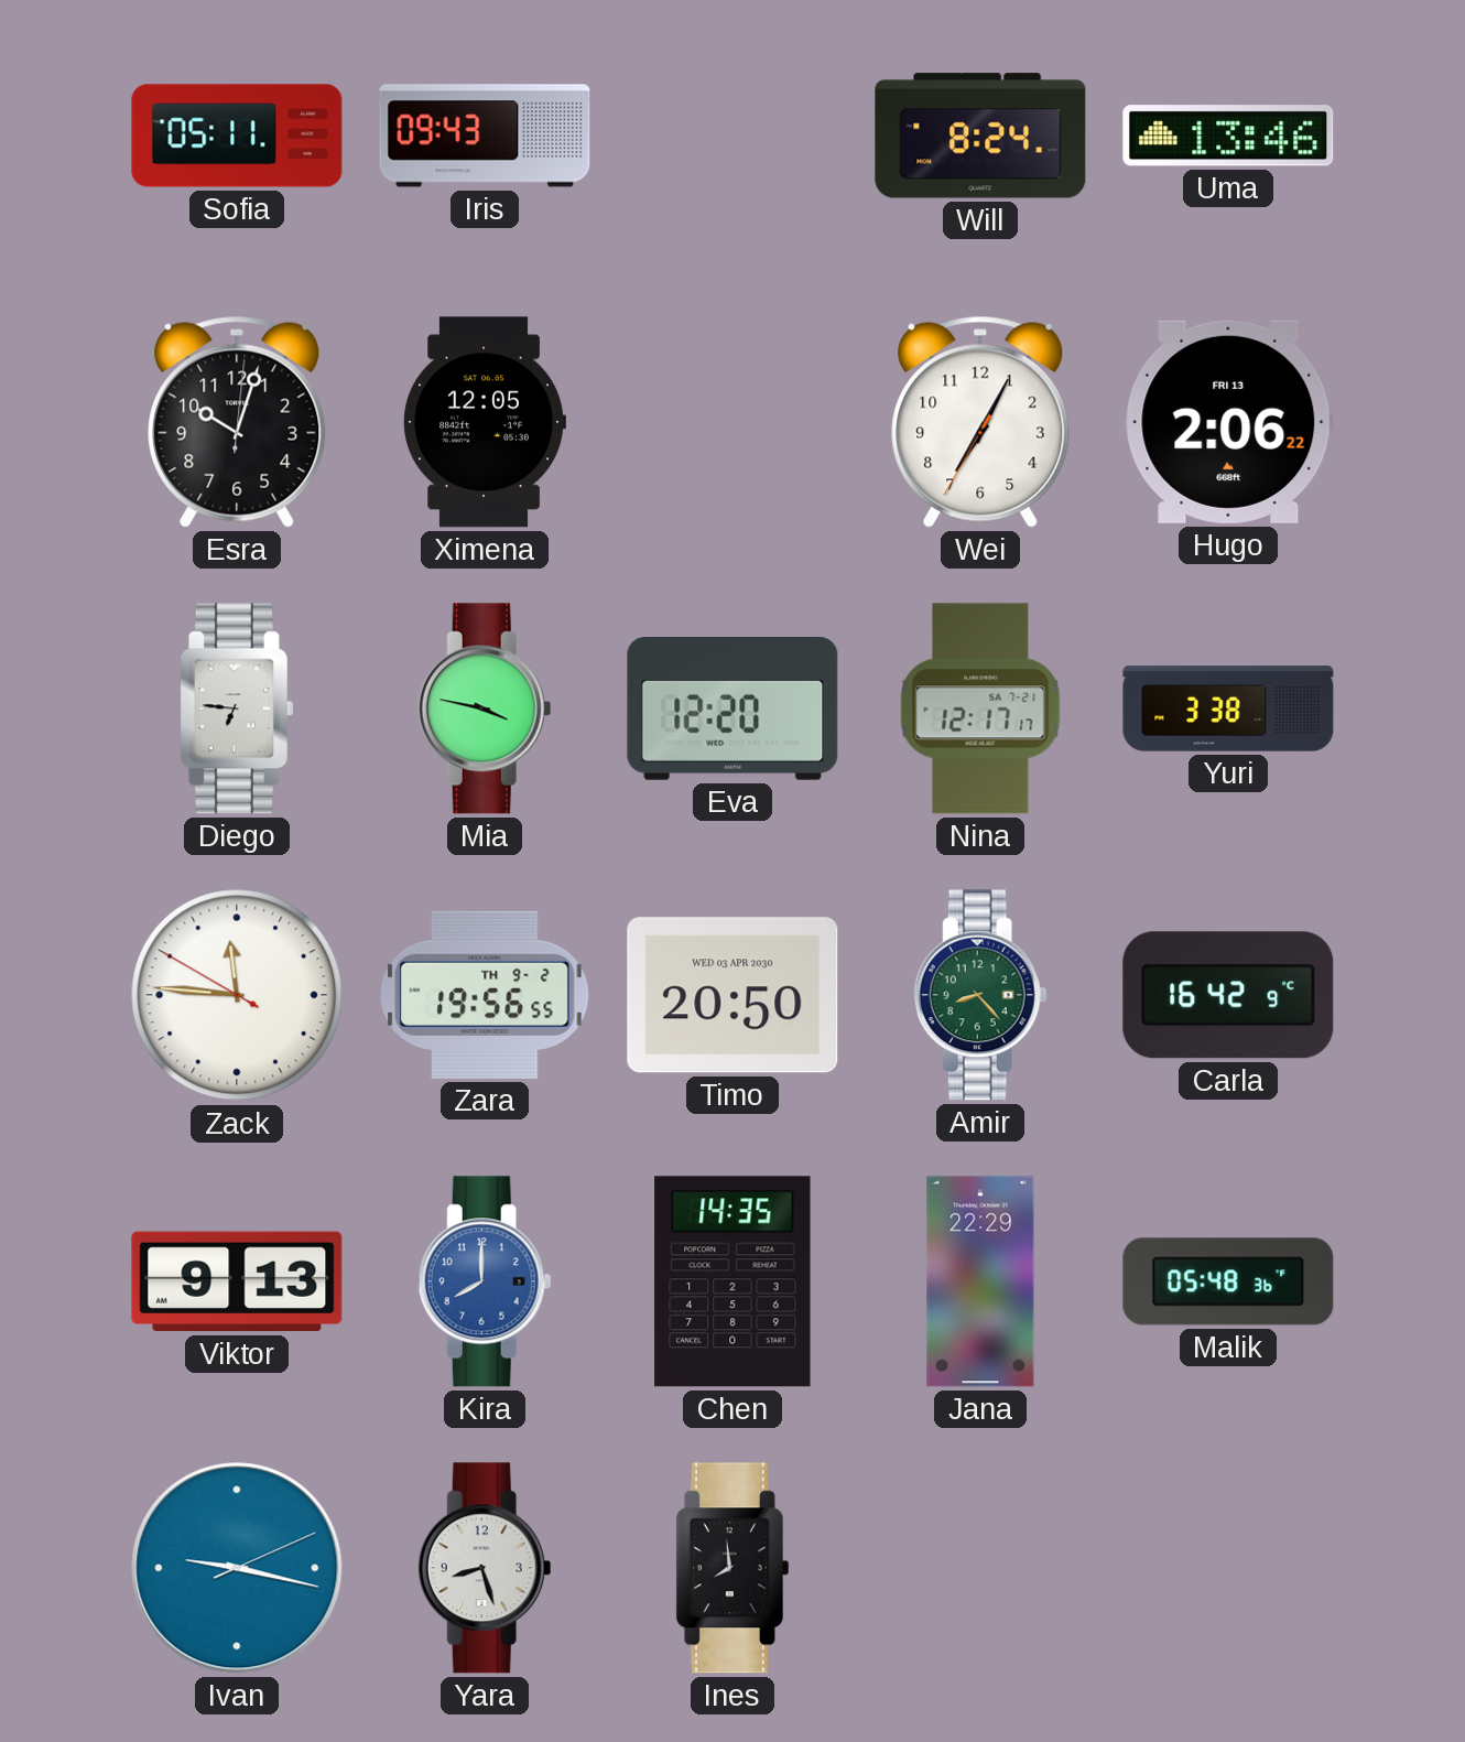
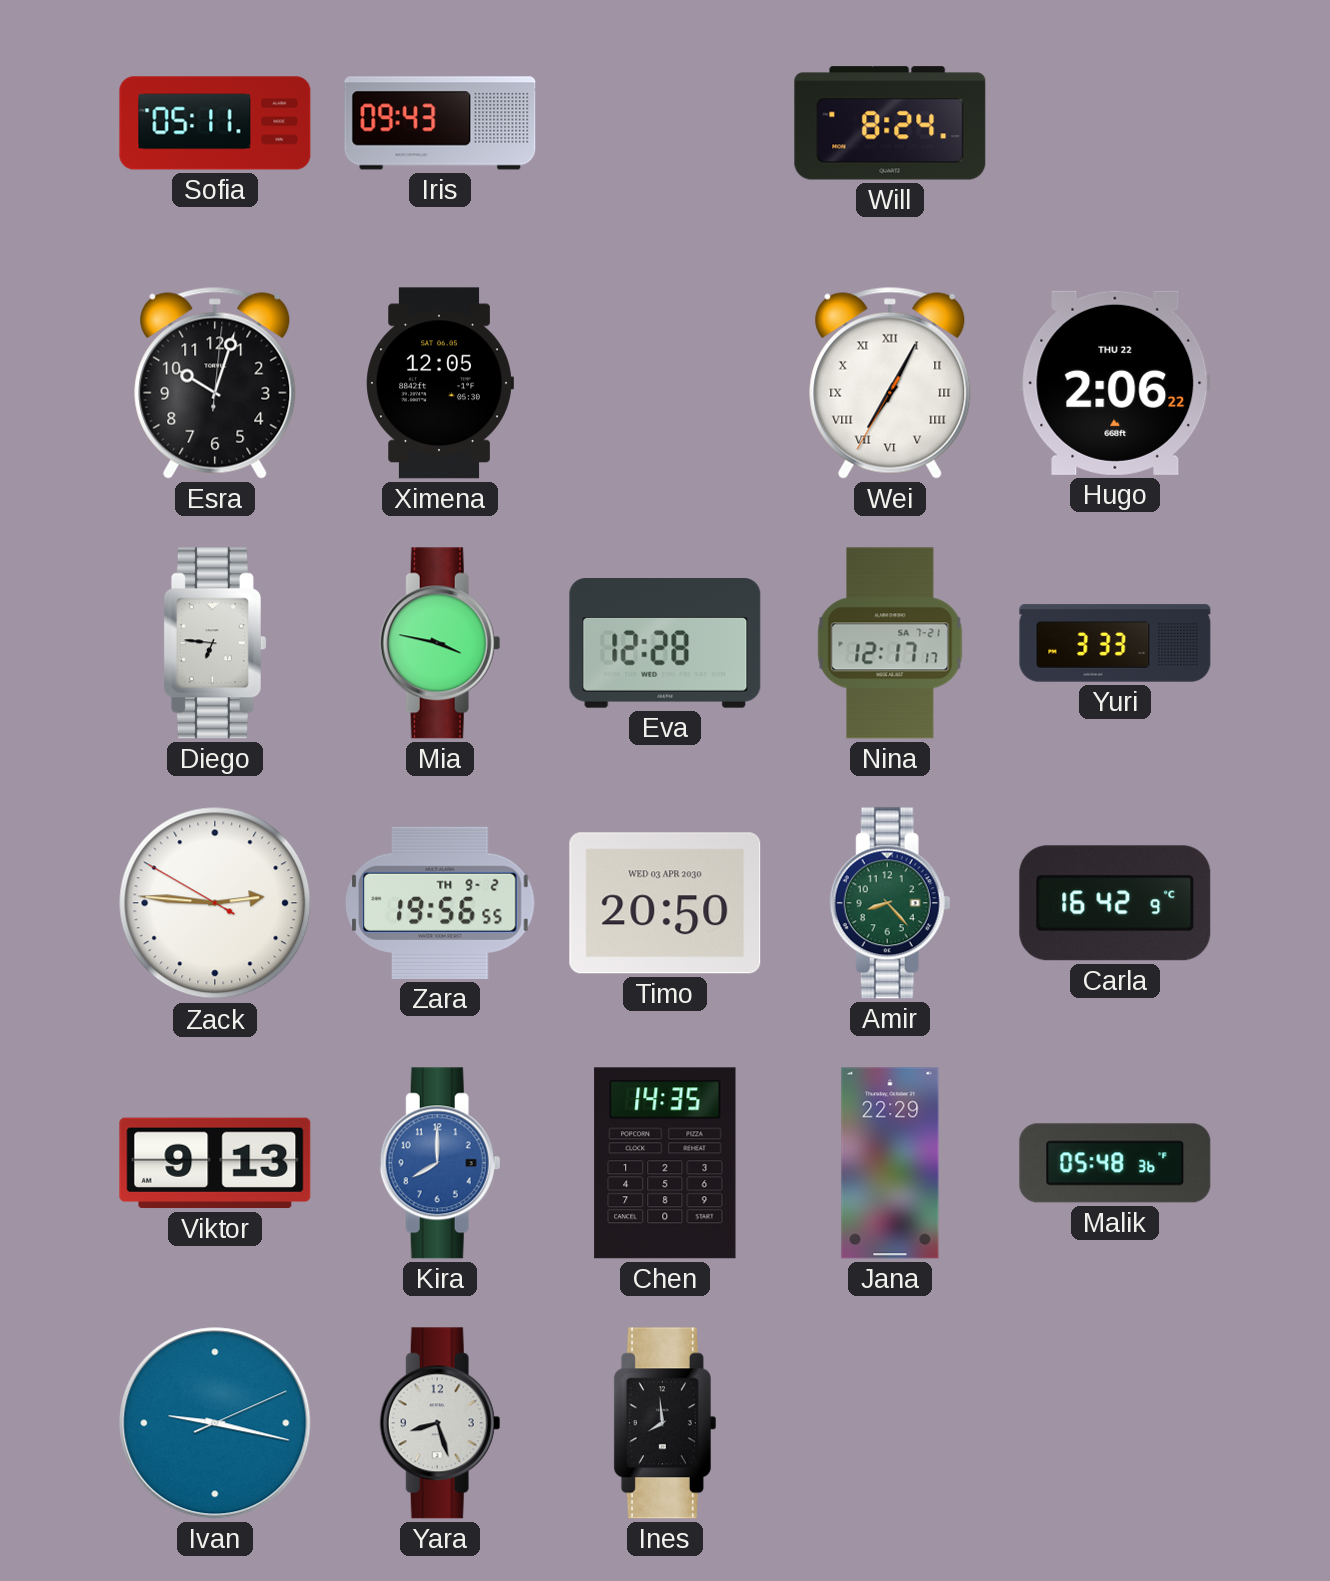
Uma: 13:46 -> none
Wei numerals: Arabic -> Roman
Hugo date: FRI 13 -> THU 22
Eva: 12:20 -> 12:28
Yuri: 3:38 -> 3:33
Zack: 11:45 -> 2:45
